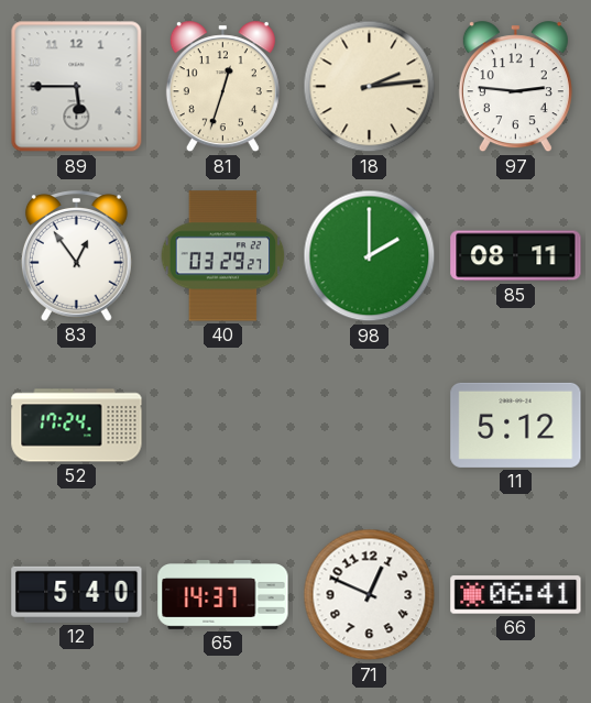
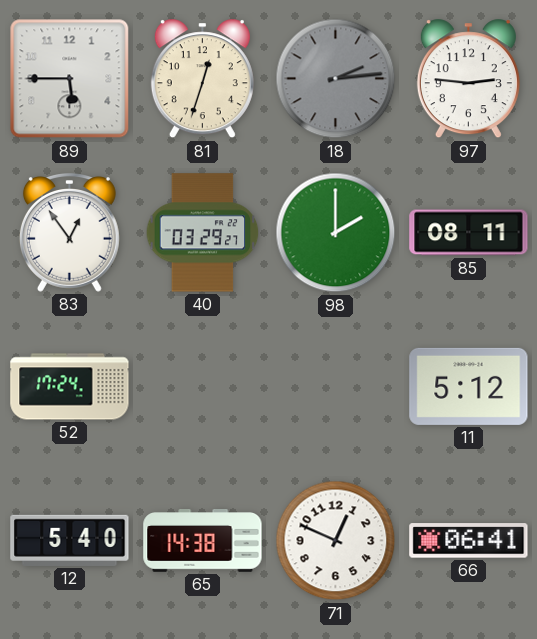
18 dial: cream -> grey
65: 14:37 -> 14:38
